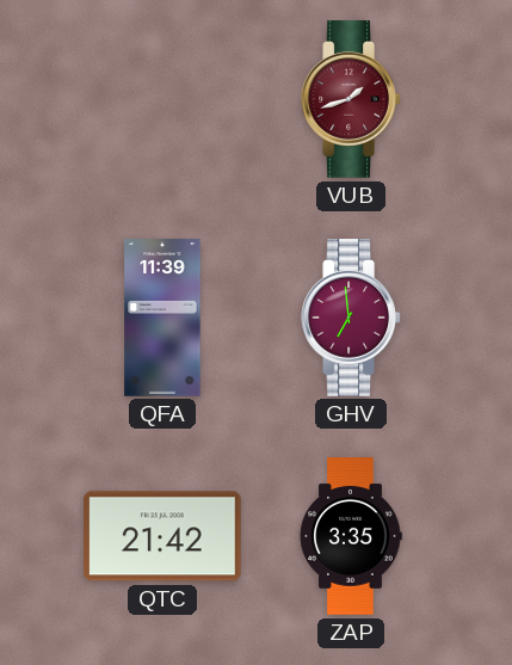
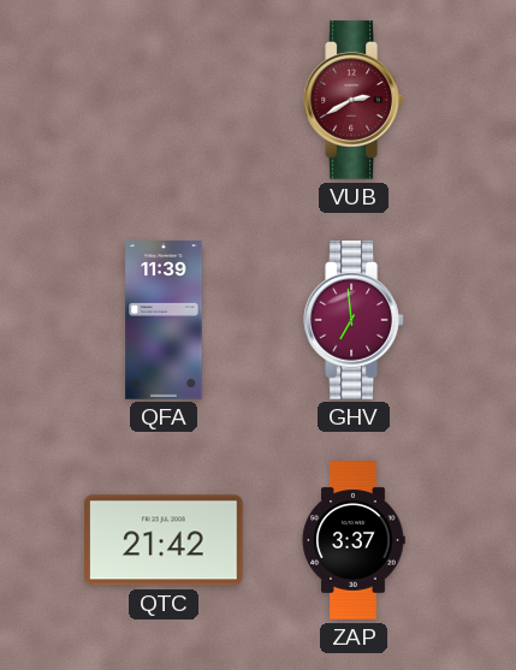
VUB: 1:42 -> 2:40
ZAP: 3:35 -> 3:37
